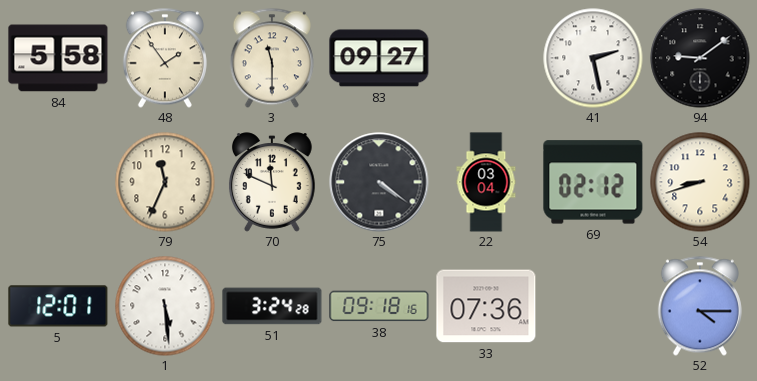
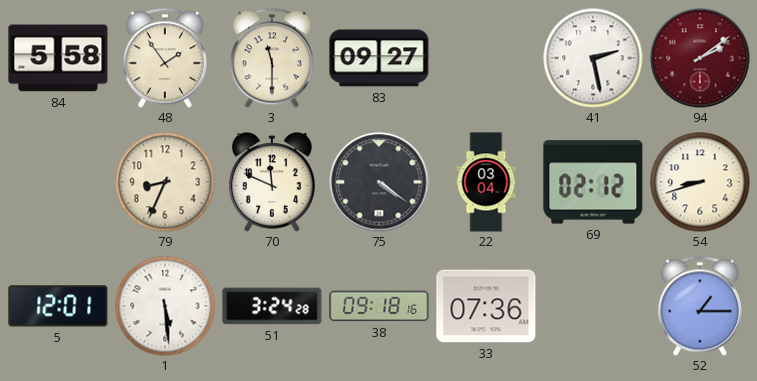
94: 9:09 -> 2:09
94 dial: black -> burgundy
79: 11:34 -> 8:34
52: 4:15 -> 1:15
